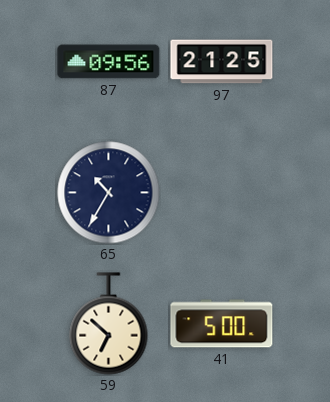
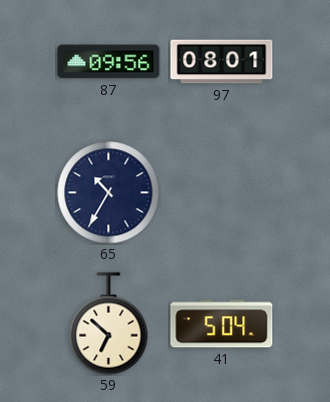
97: 21:25 -> 08:01
41: 5:00 -> 5:04
